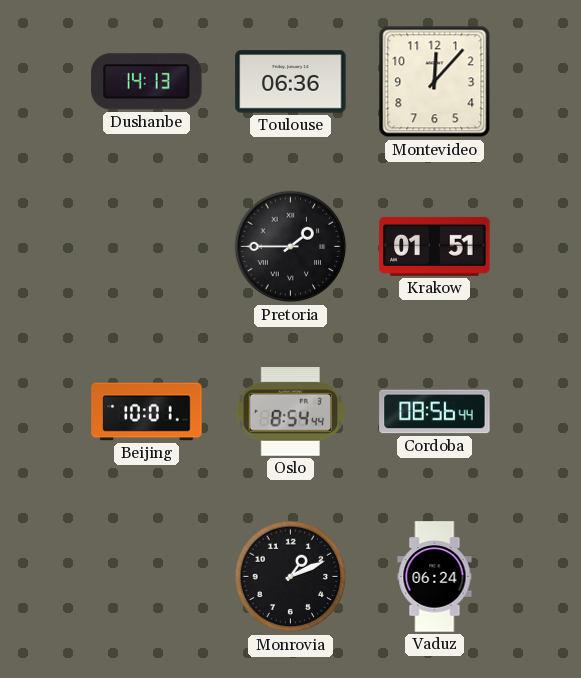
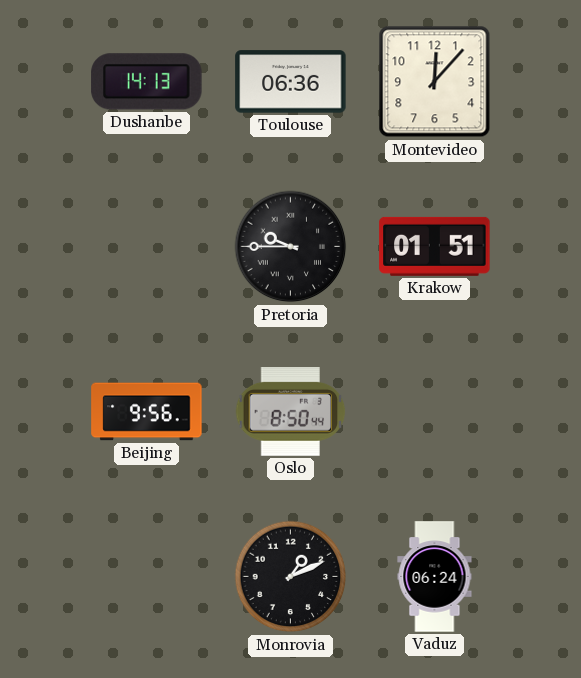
Pretoria: 1:45 -> 9:45
Beijing: 10:01 -> 9:56
Oslo: 8:54 -> 8:50
Cordoba: 08:56 -> none
